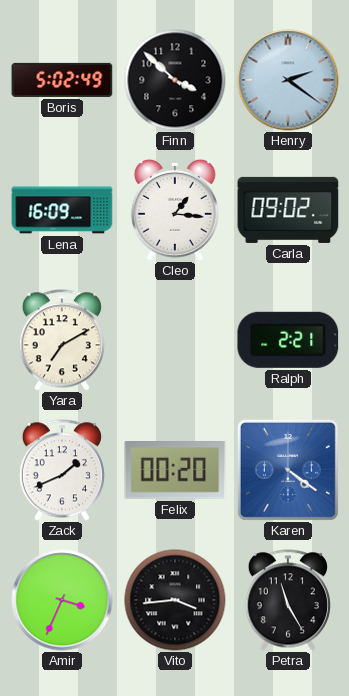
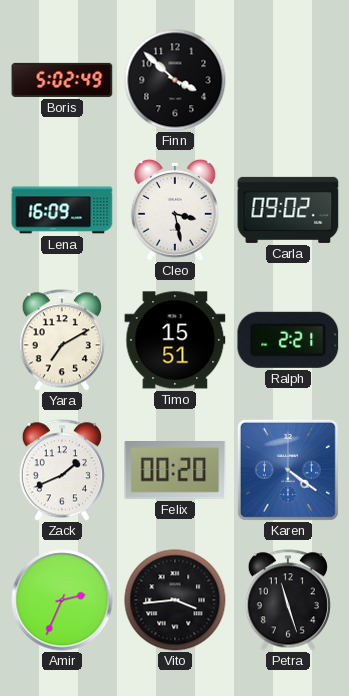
Henry: 2:21 -> none
Cleo: 1:16 -> 3:28
Timo: none -> 15:51
Amir: 3:34 -> 2:34
Petra: 11:25 -> 11:27
